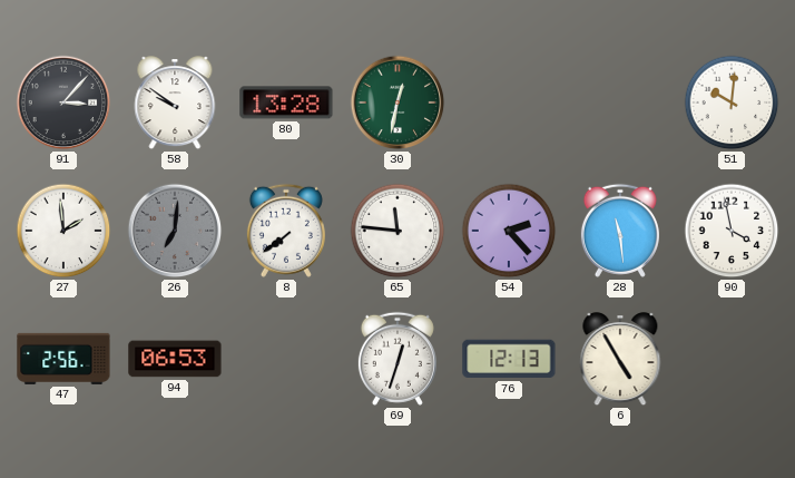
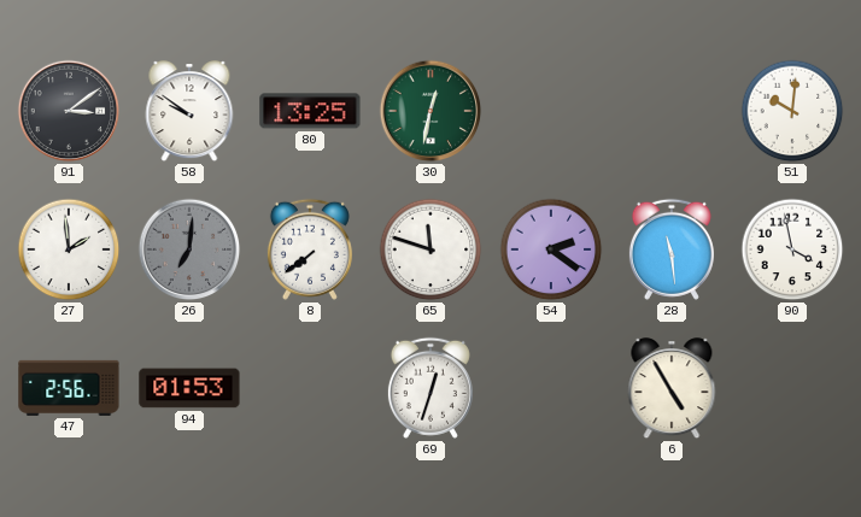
91: 3:07 -> 3:09
80: 13:28 -> 13:25
65: 11:46 -> 11:48
54: 2:23 -> 2:21
94: 06:53 -> 01:53
76: 12:13 -> none
